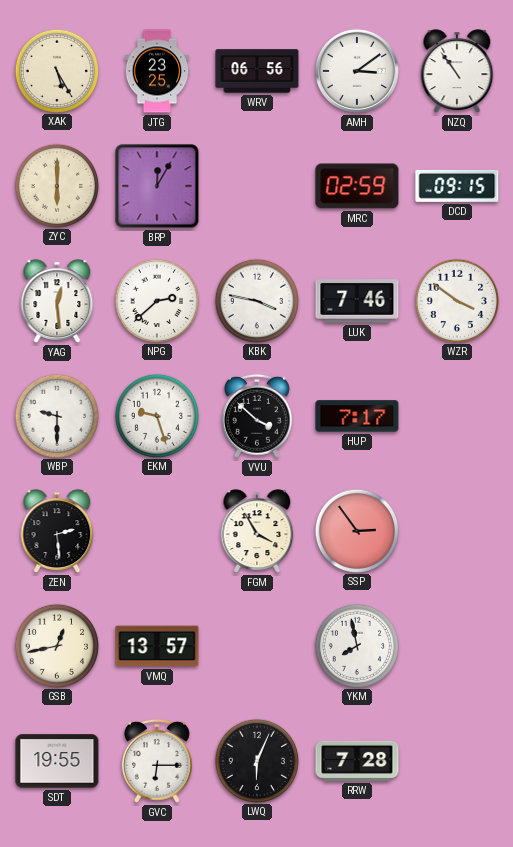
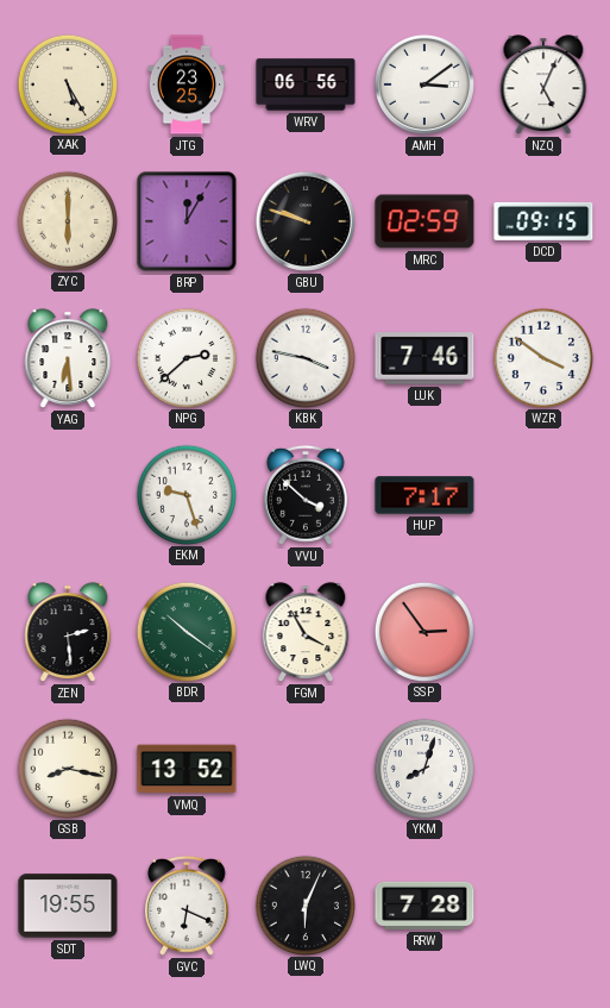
NZQ: 10:54 -> 5:04
GBU: none -> 9:48
YAG: 12:29 -> 6:29
WBP: 9:30 -> none
BDR: none -> 10:21
GSB: 12:43 -> 8:17
VMQ: 13:57 -> 13:52
YKM: 7:58 -> 8:03
GVC: 6:15 -> 6:19
